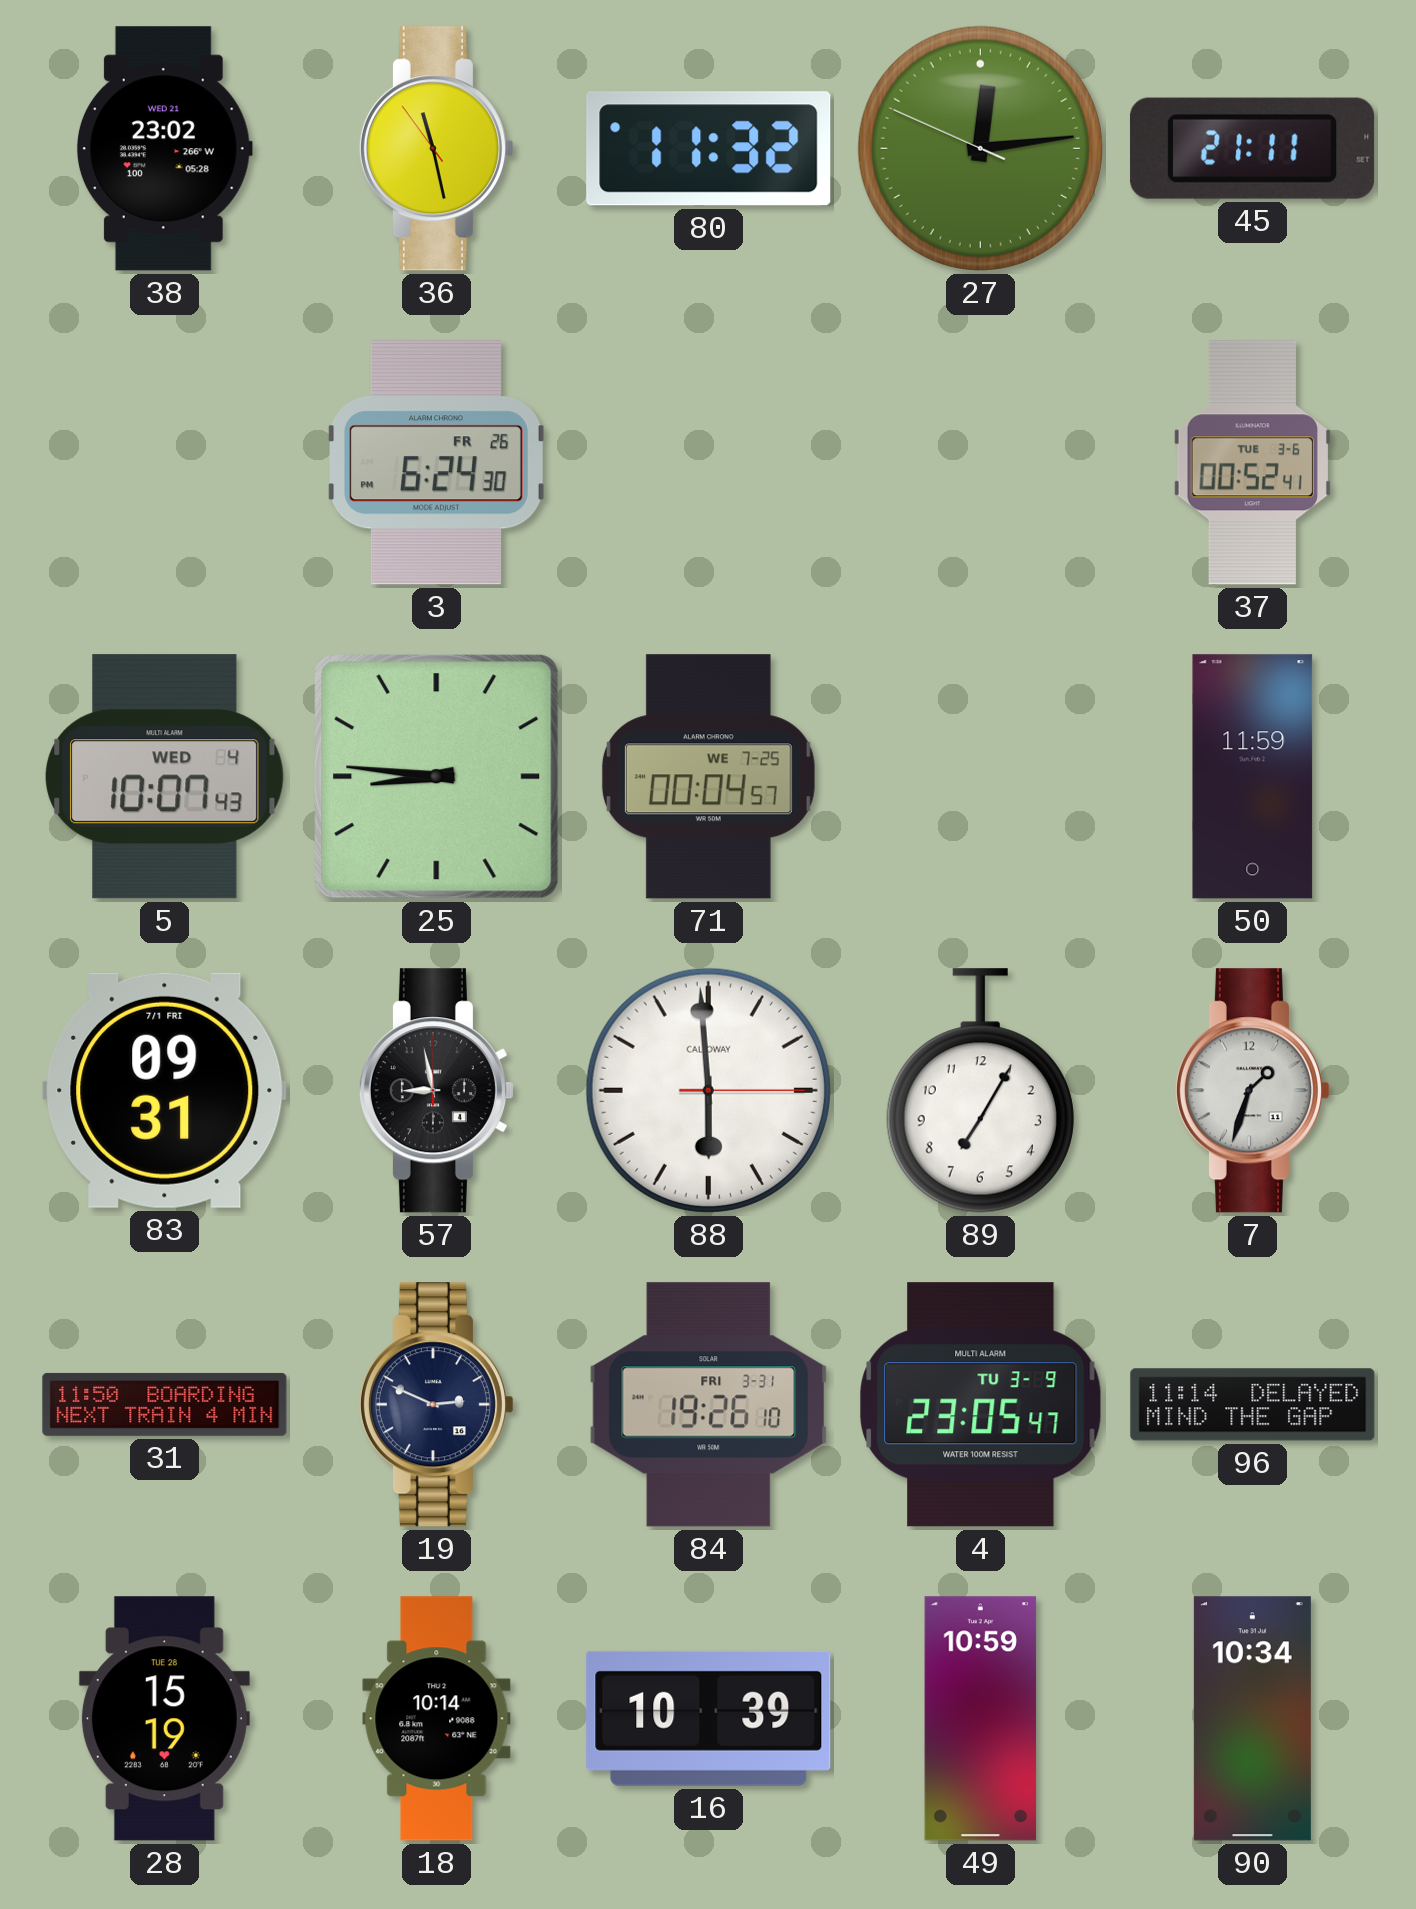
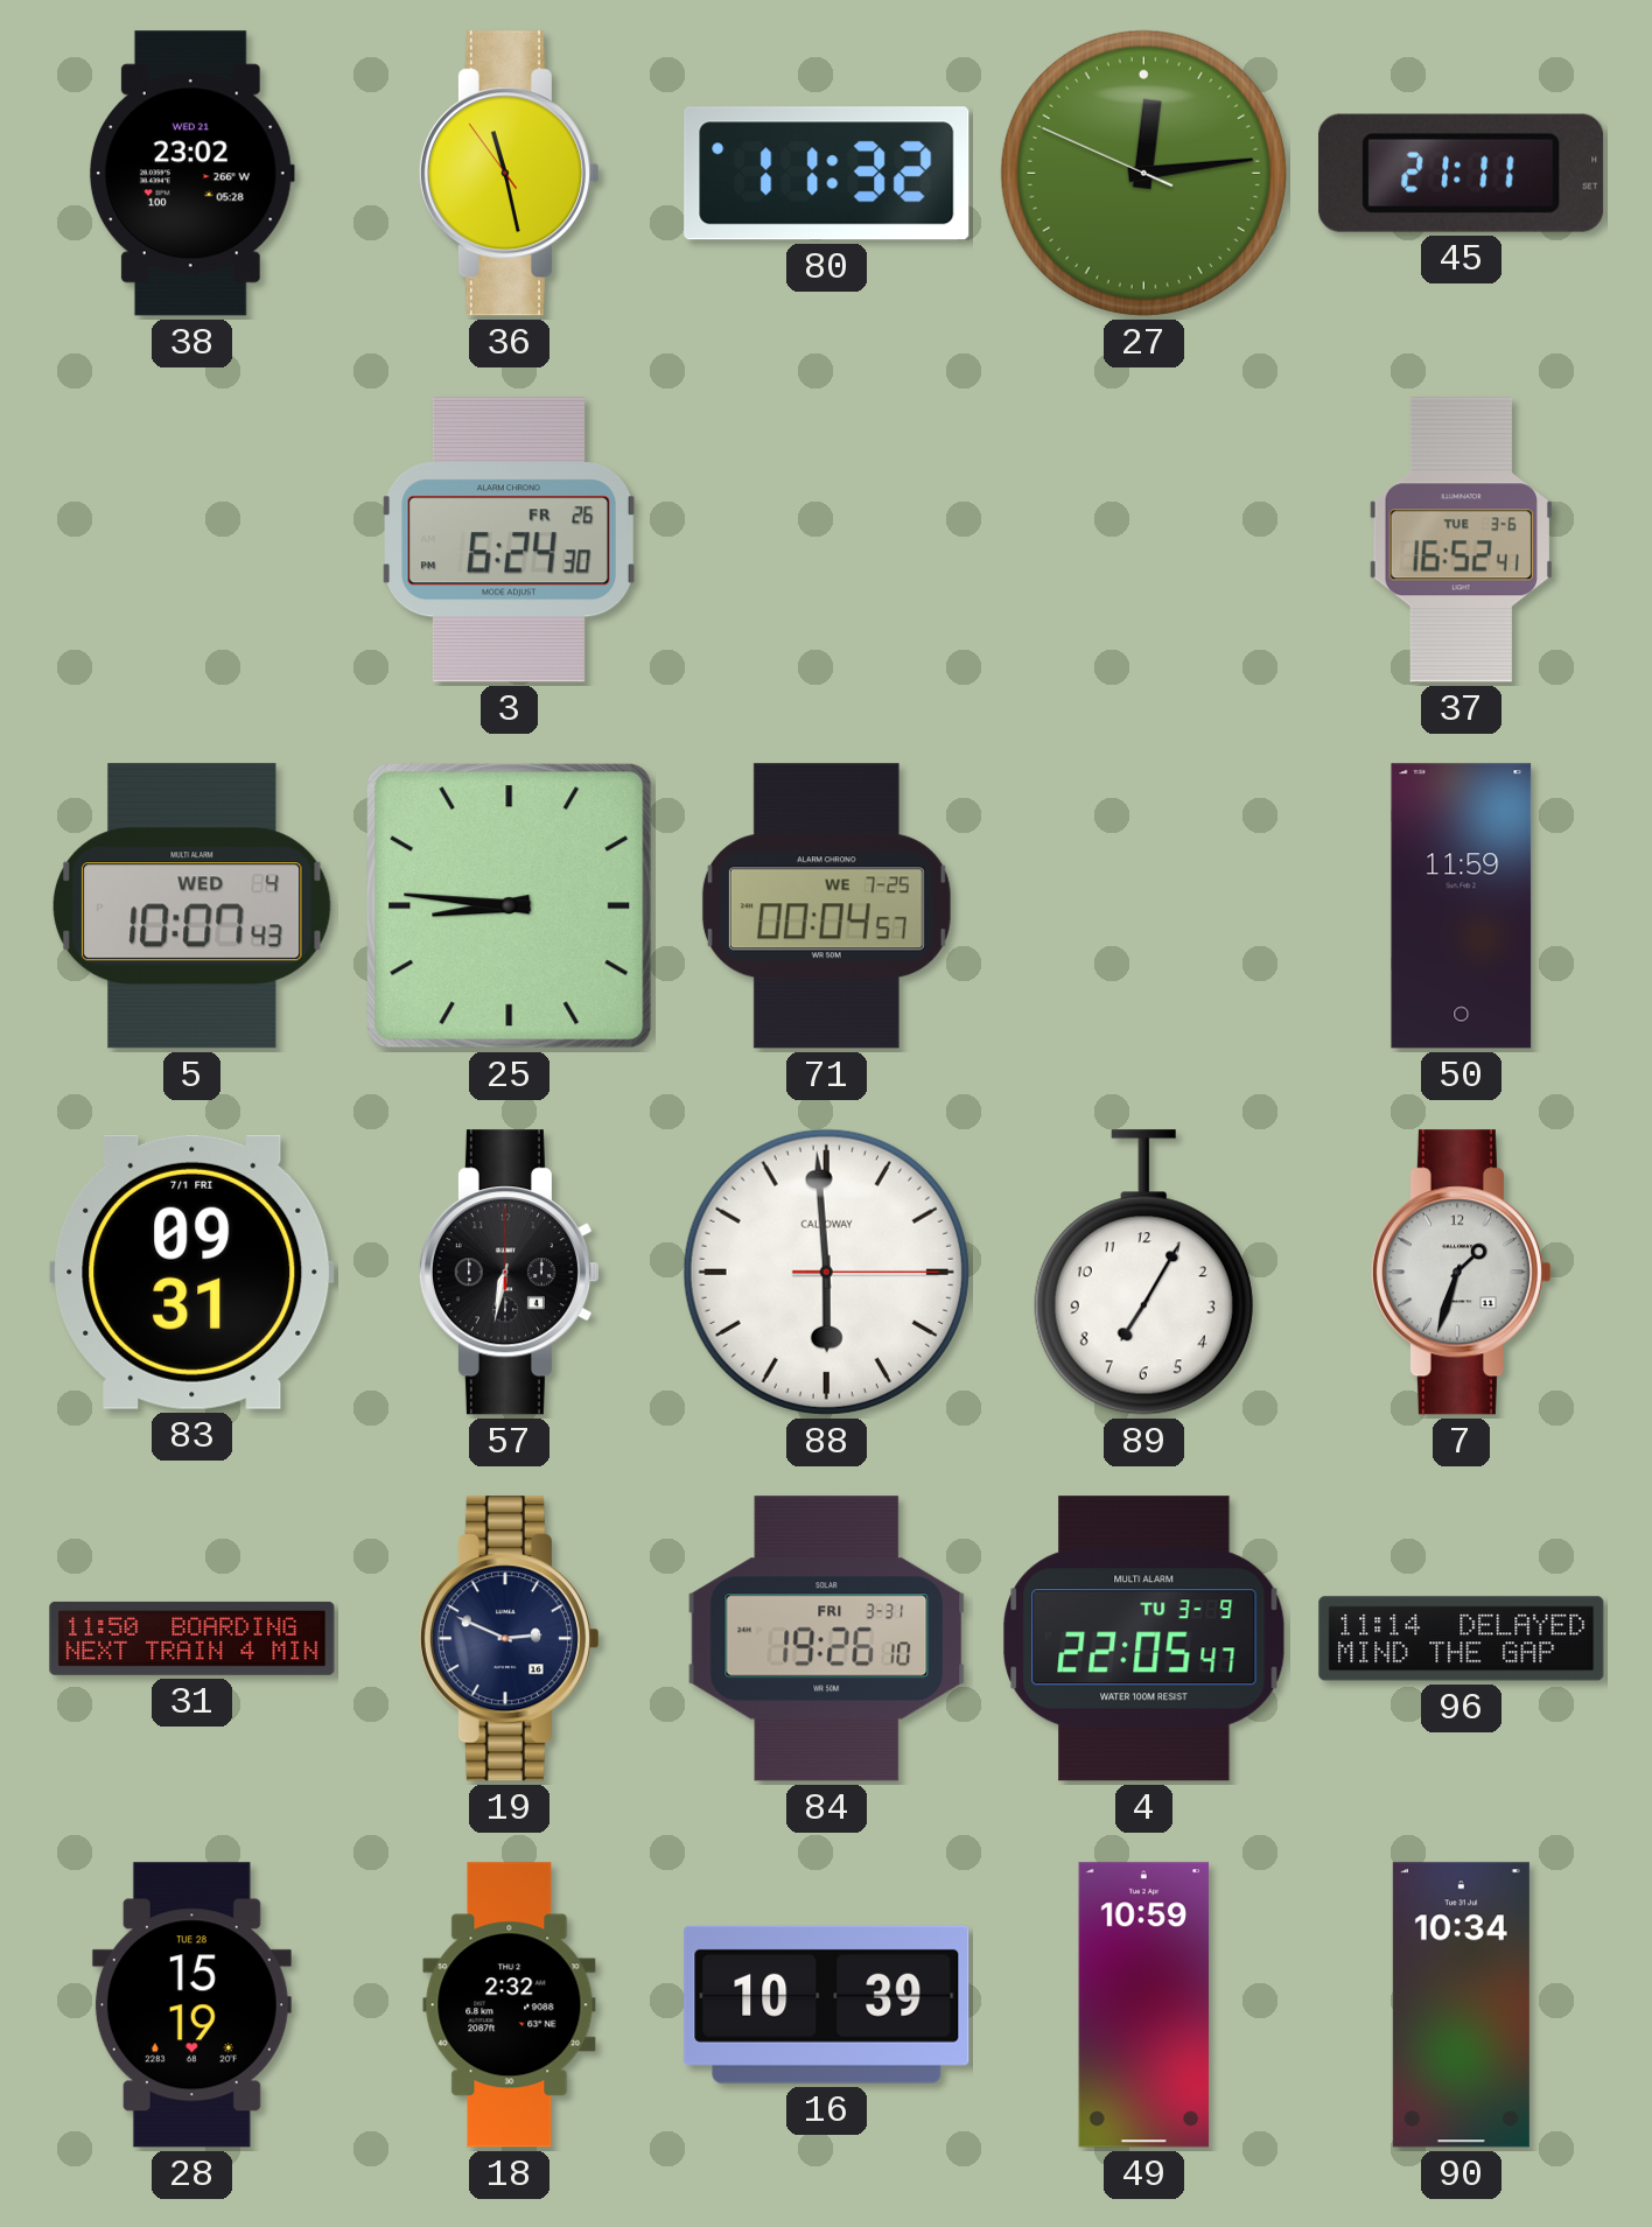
37: 00:52 -> 16:52
57: 8:58 -> 6:32
4: 23:05 -> 22:05
18: 10:14 -> 2:32
